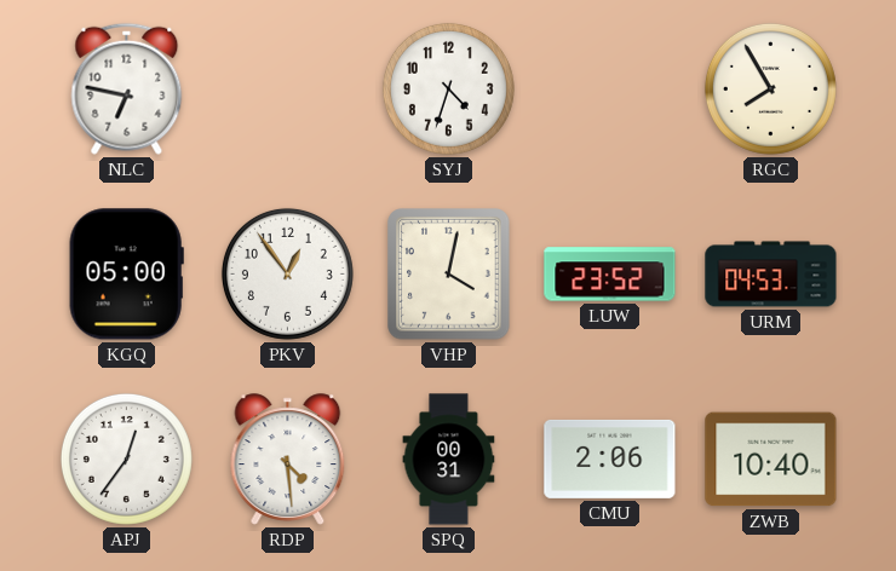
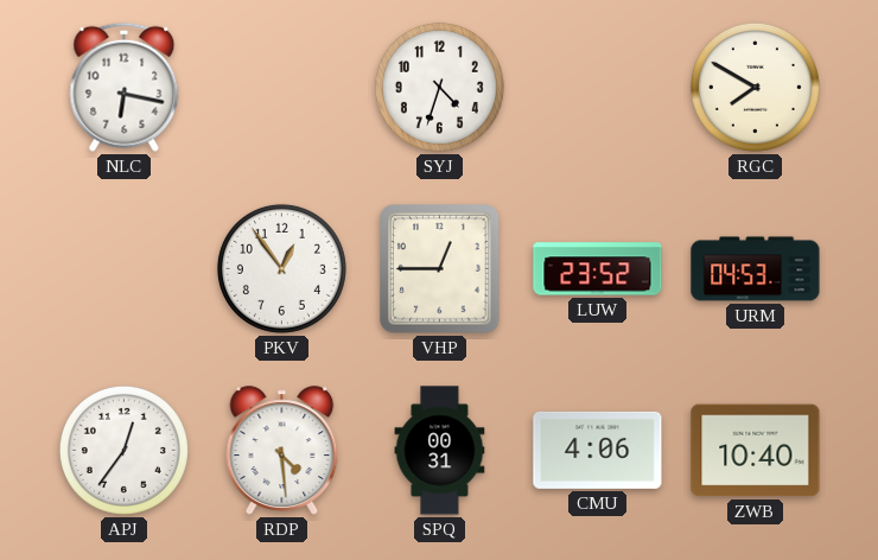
NLC: 6:47 -> 6:17
RGC: 7:55 -> 7:50
KGQ: 05:00 -> none
VHP: 4:02 -> 12:45
CMU: 2:06 -> 4:06
